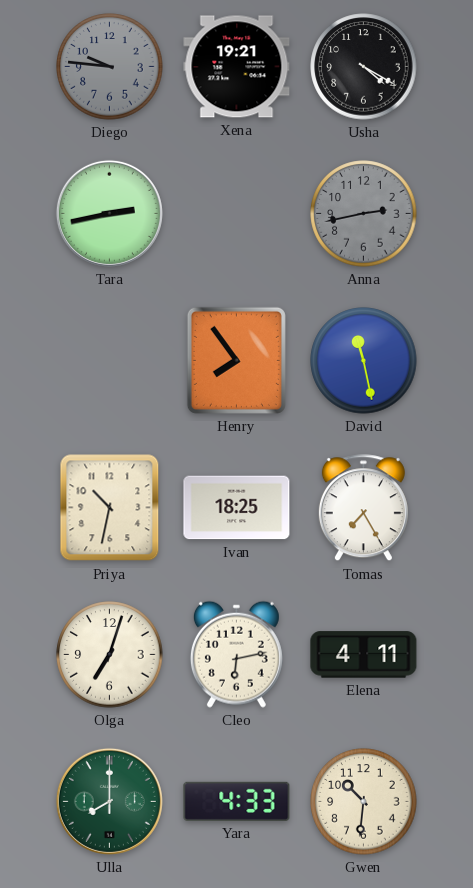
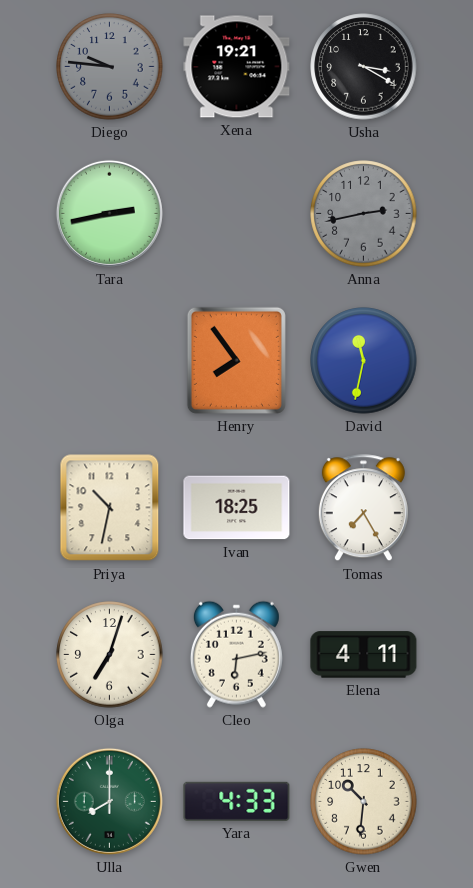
Usha: 4:20 -> 3:20
David: 11:28 -> 11:32
